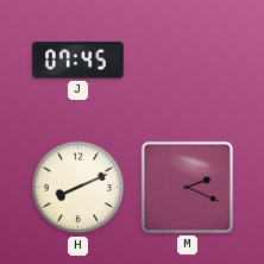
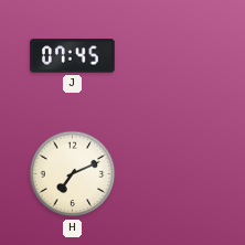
H: 8:11 -> 7:11
M: 2:19 -> none
